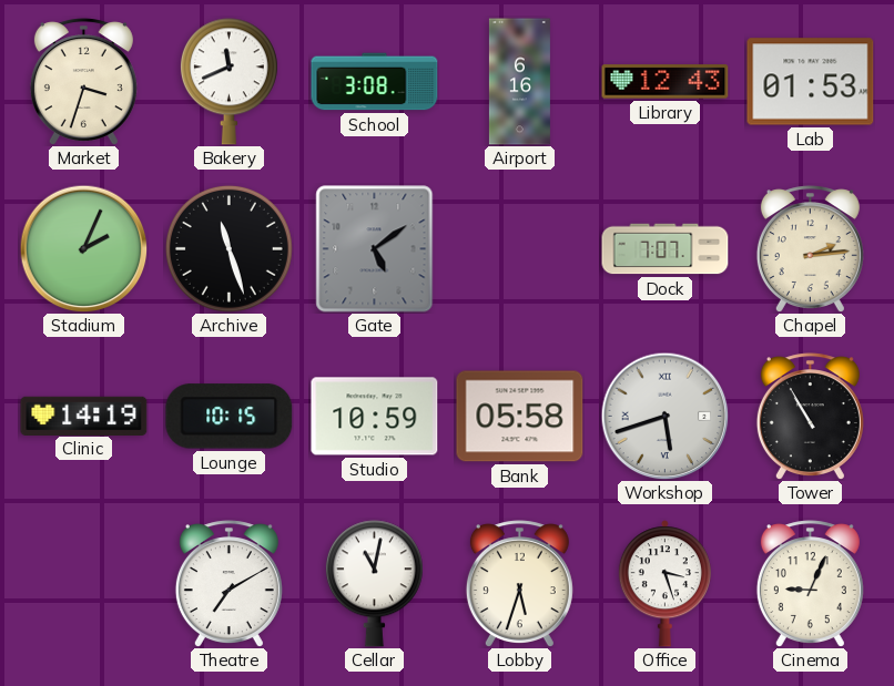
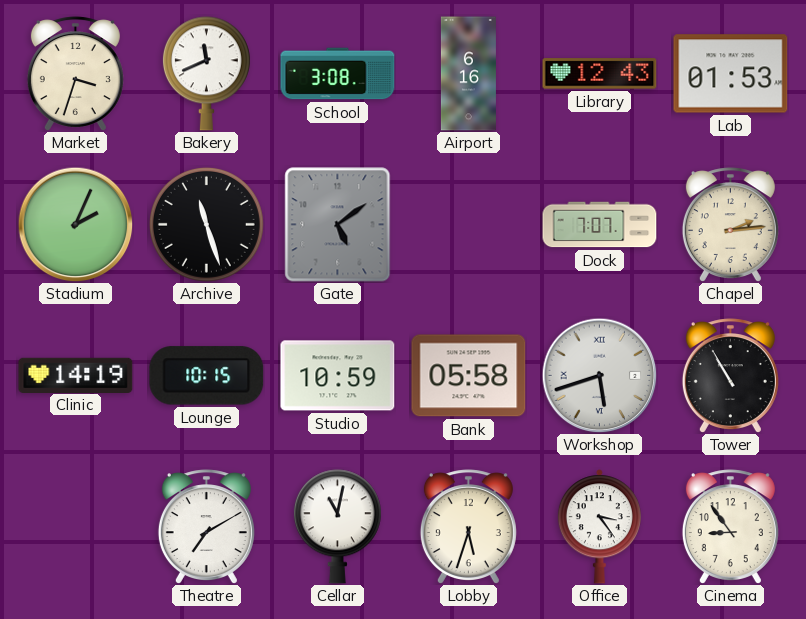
Office: 3:27 -> 3:24
Cinema: 9:04 -> 8:54
